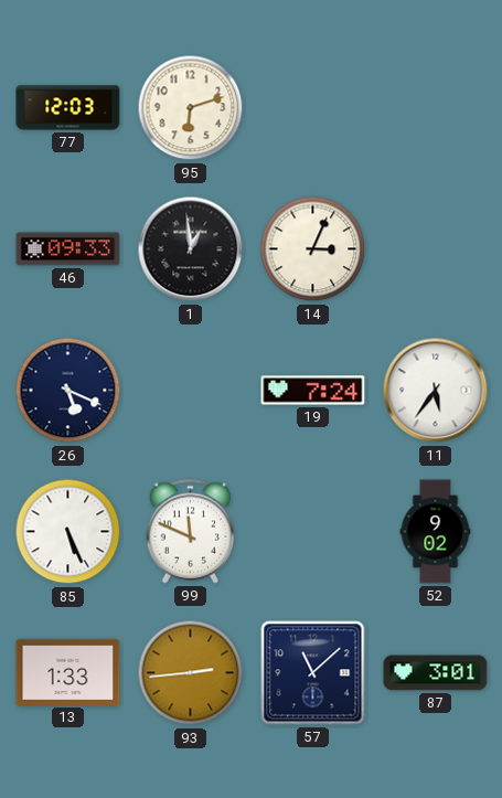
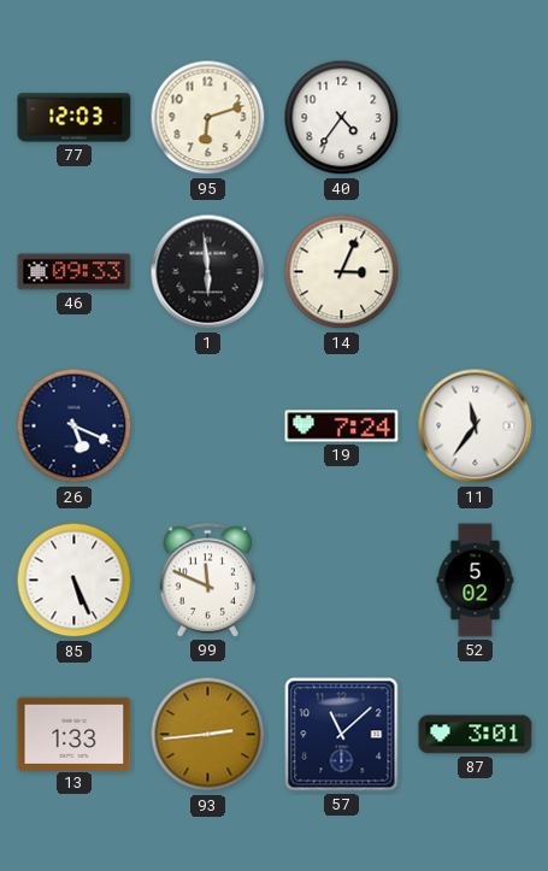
40: none -> 4:36
1: 12:59 -> 5:59
11: 5:36 -> 11:36
52: 9:02 -> 5:02
